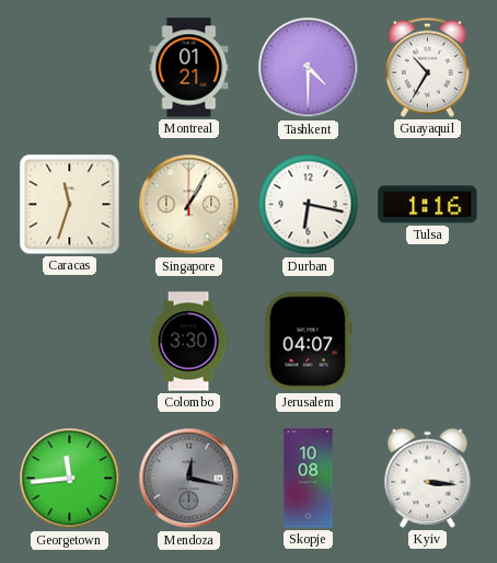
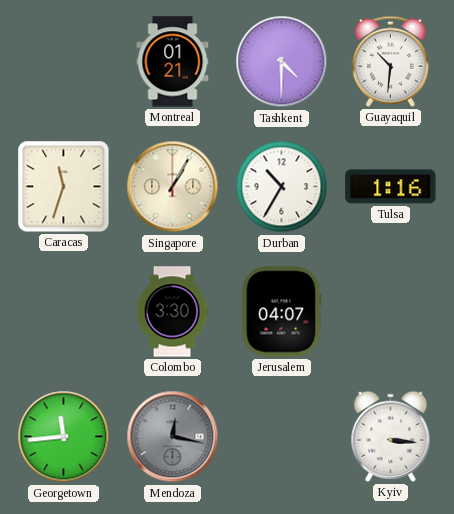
Guayaquil: 10:35 -> 10:31
Durban: 6:17 -> 10:35
Skopje: 10:08 -> none
